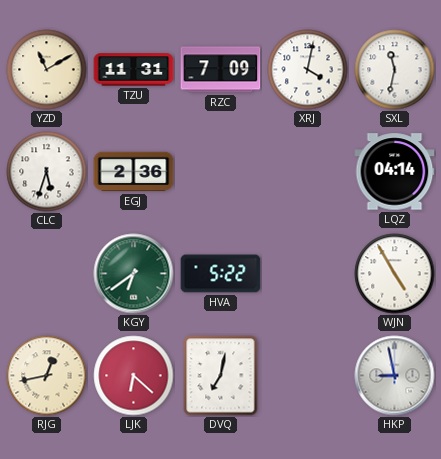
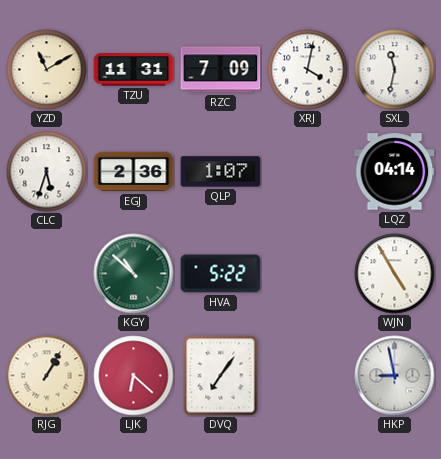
QLP: none -> 1:07
KGY: 6:39 -> 10:52
RJG: 12:43 -> 1:05
DVQ: 7:02 -> 7:06
